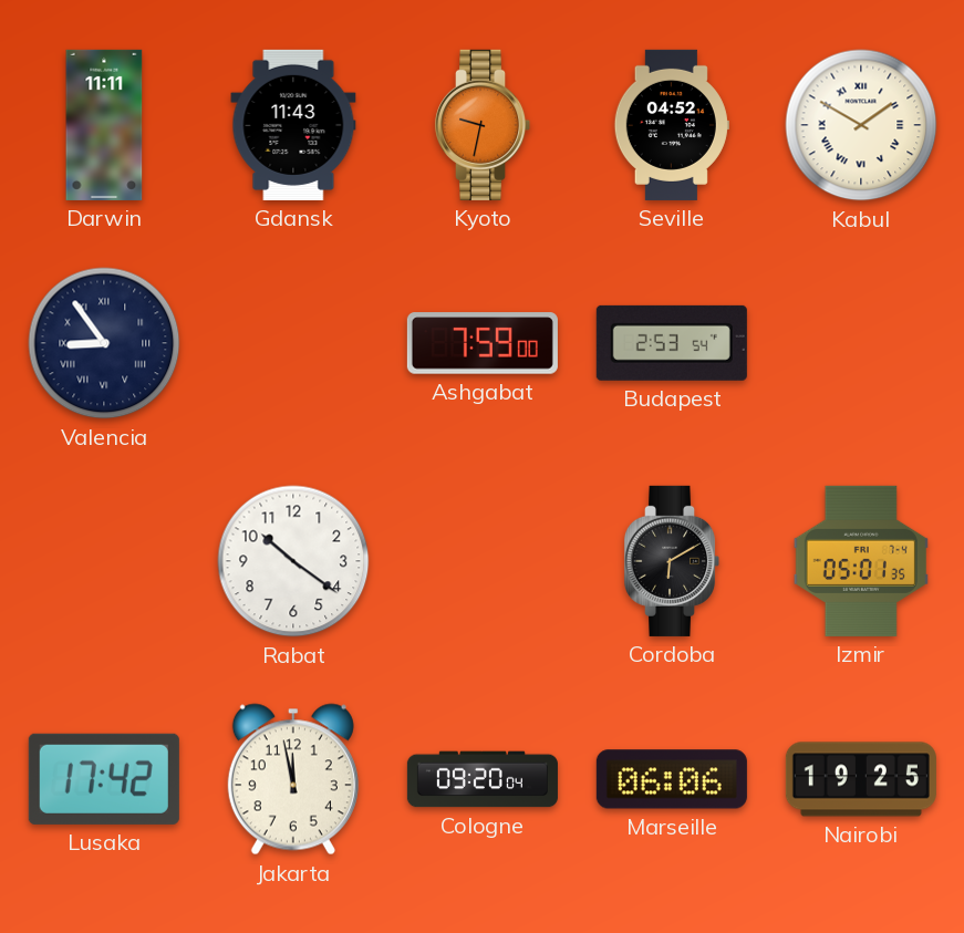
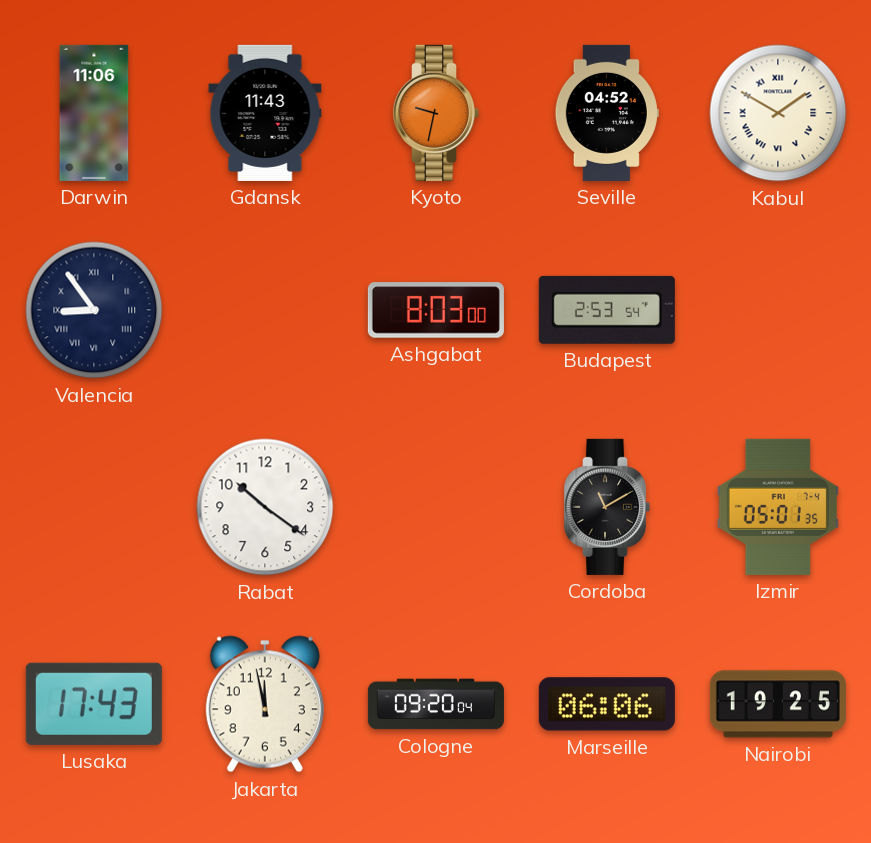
Darwin: 11:11 -> 11:06
Ashgabat: 7:59 -> 8:03
Cordoba: 6:10 -> 11:10
Lusaka: 17:42 -> 17:43
